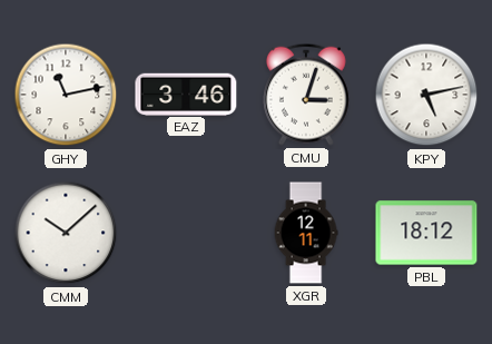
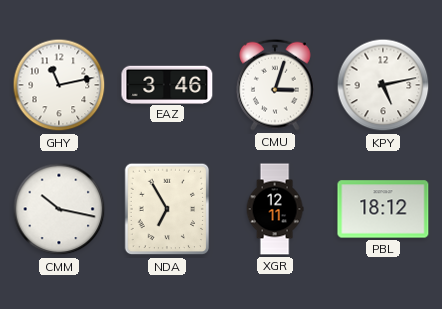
CMM: 10:08 -> 10:17
NDA: none -> 6:55
